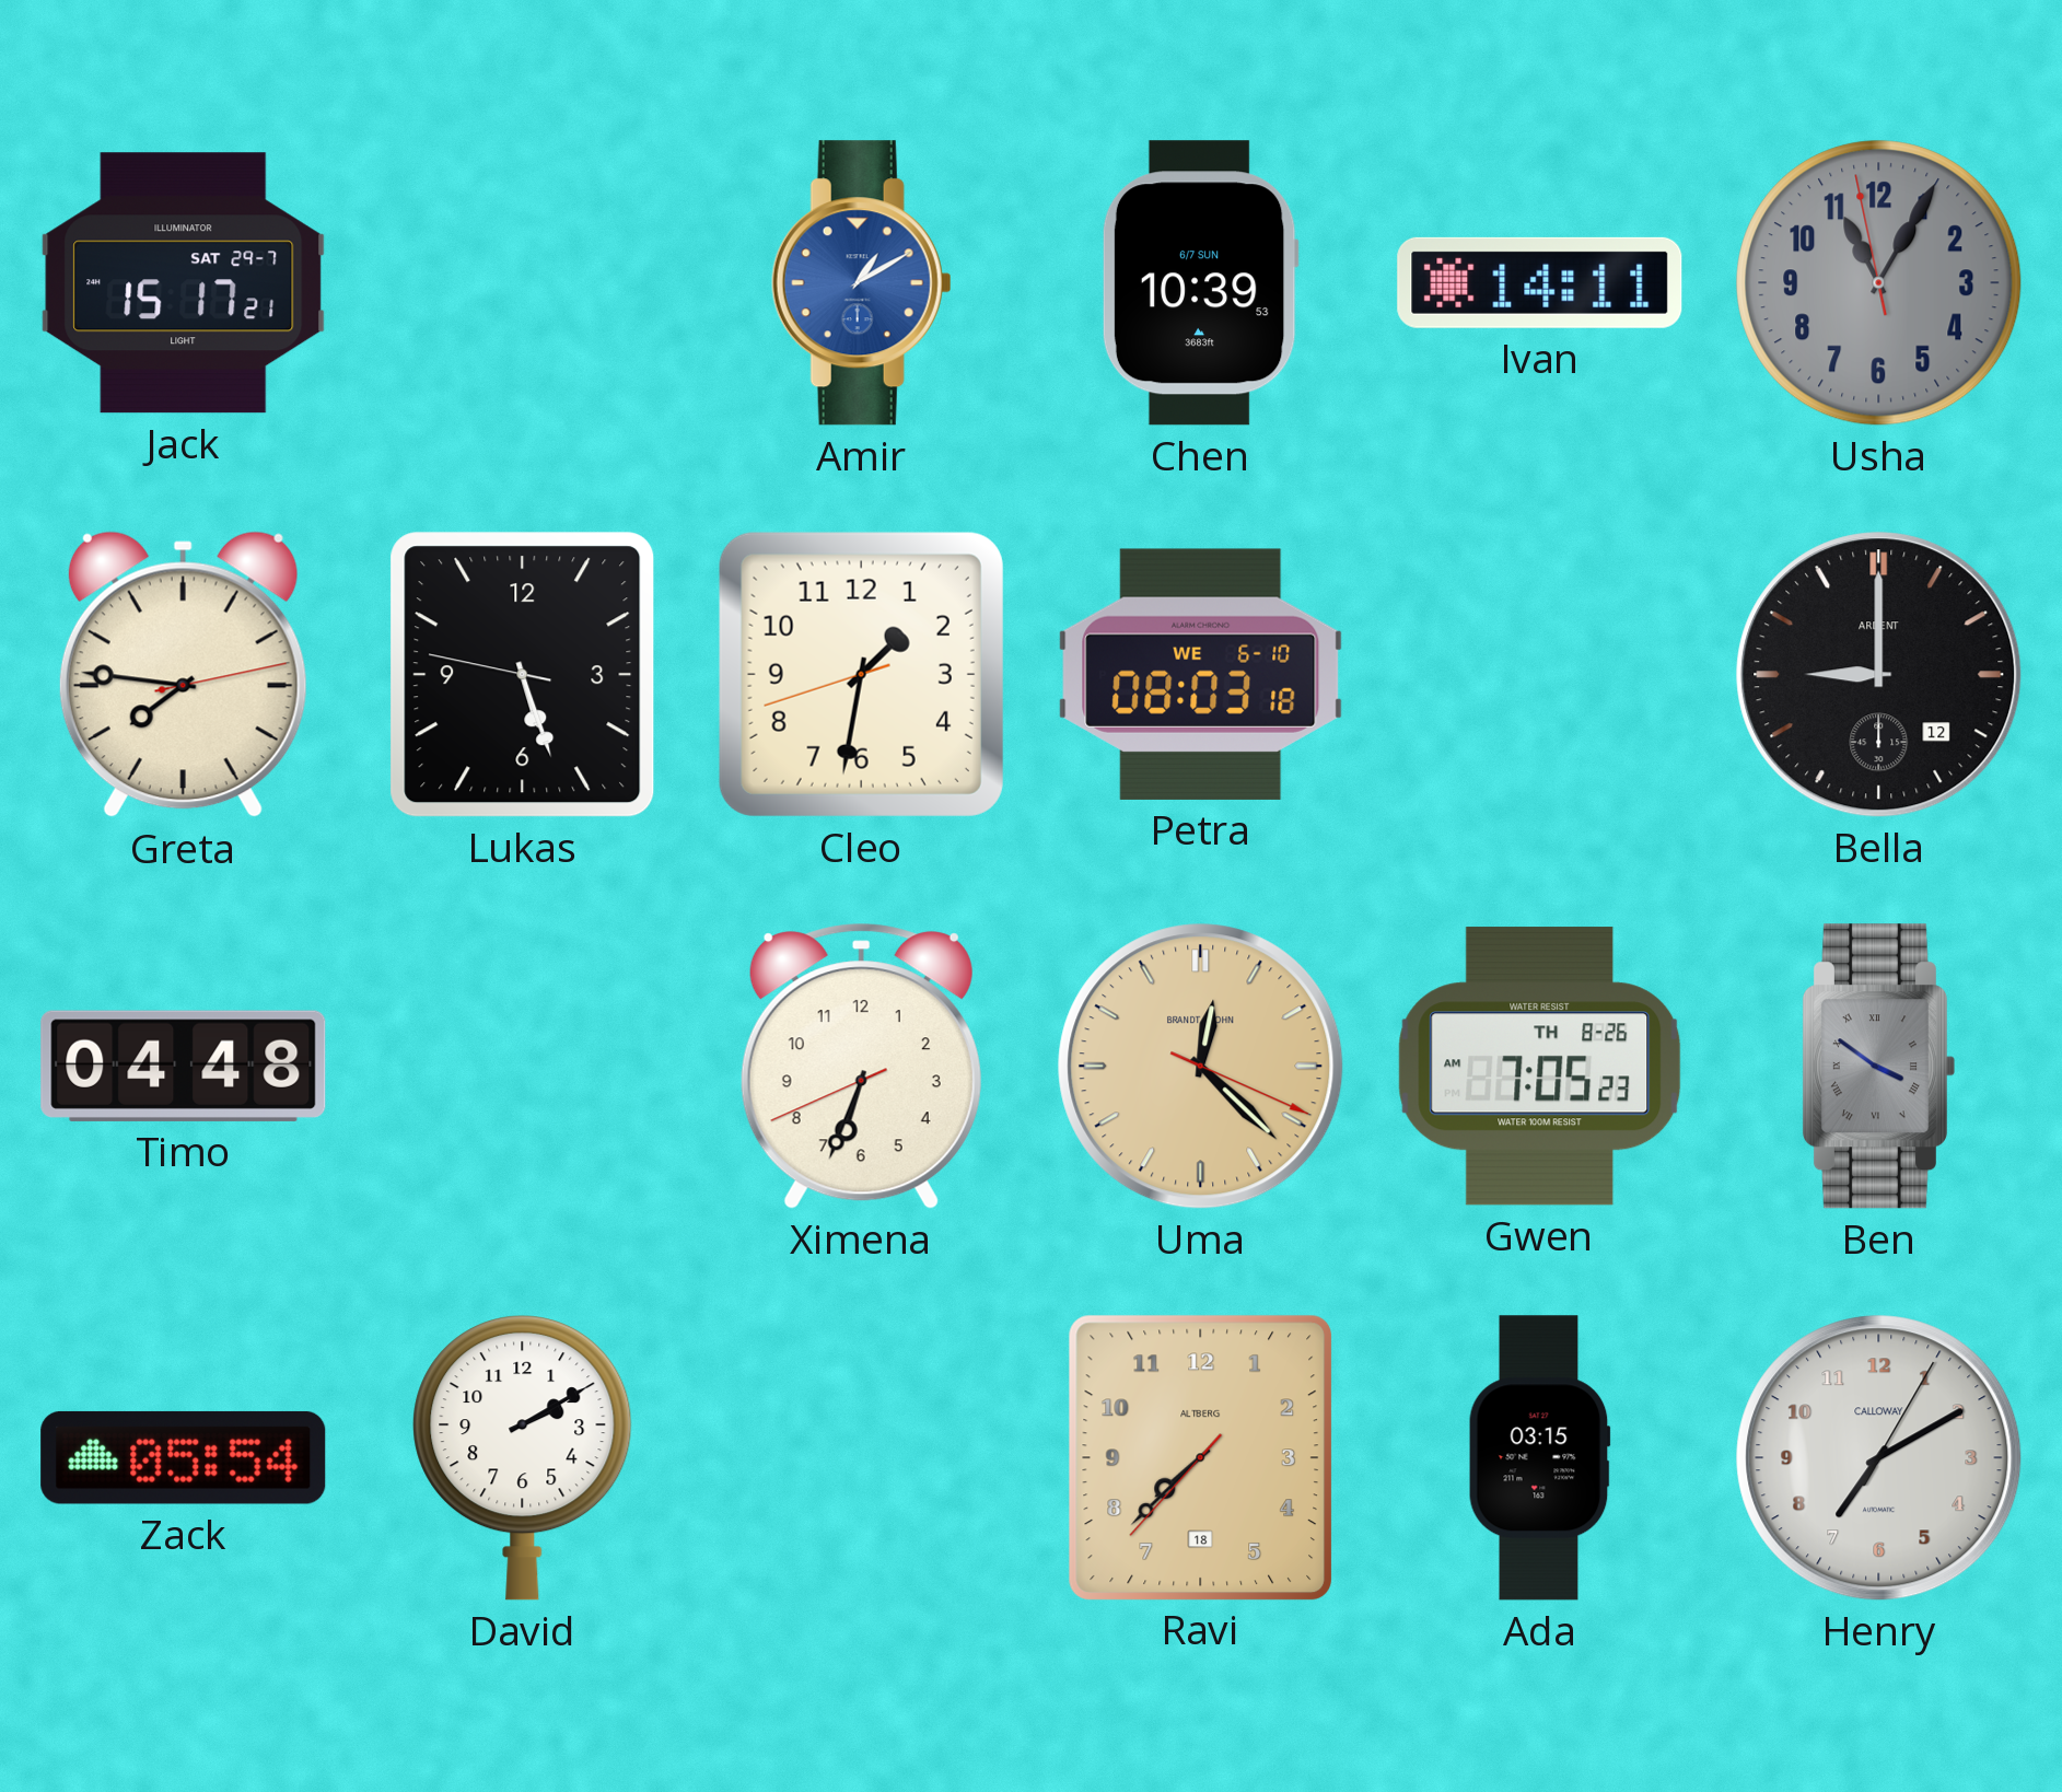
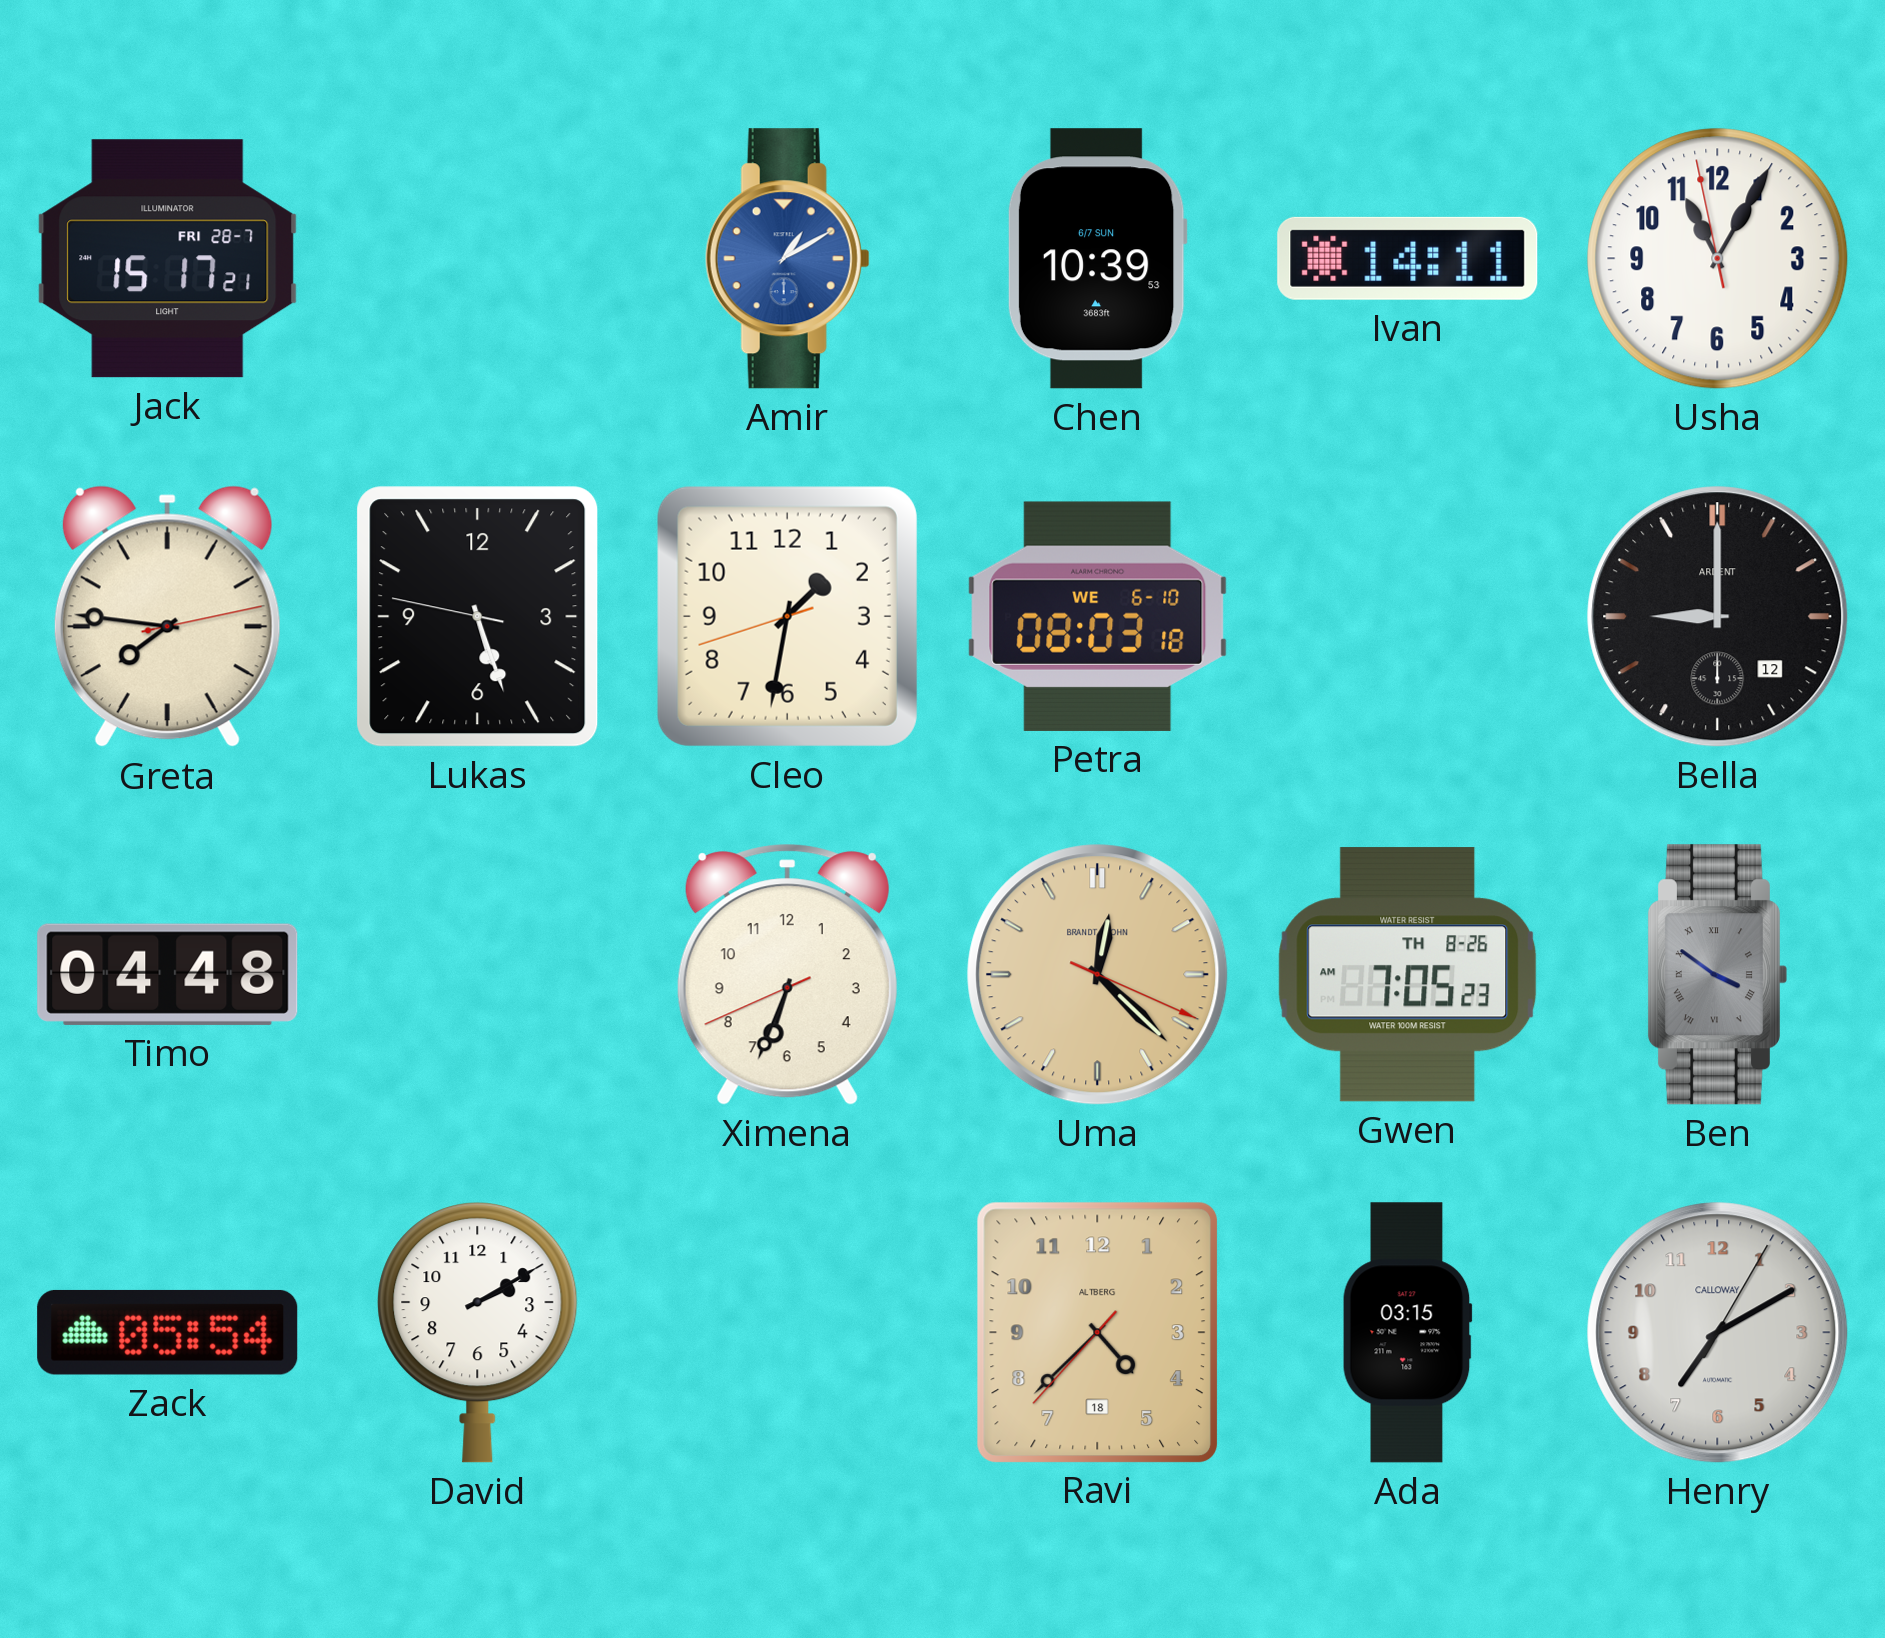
Jack date: SAT 29-7 -> FRI 28-7
Usha dial: grey -> white
Ravi: 7:37 -> 4:37
